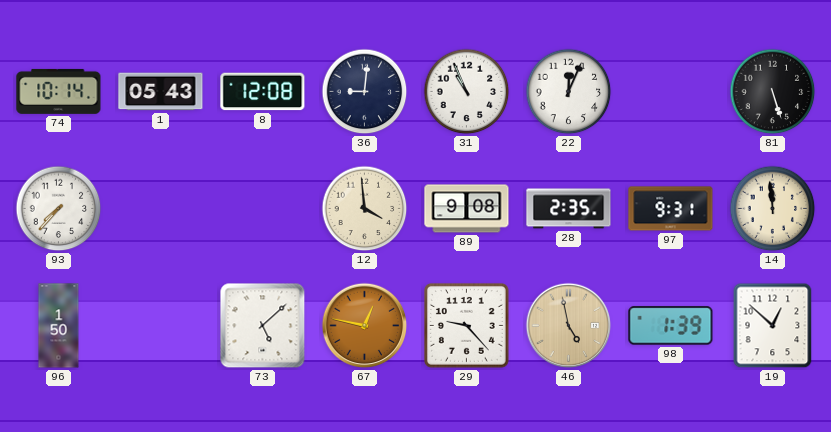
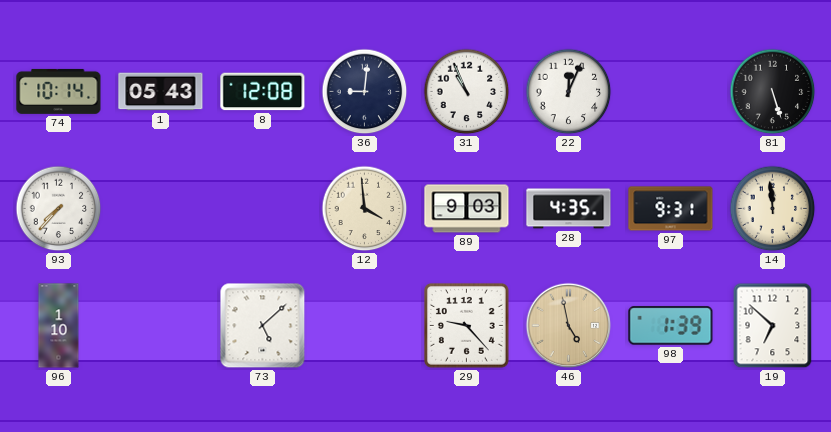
89: 9:08 -> 9:03
28: 2:35 -> 4:35
96: 1:50 -> 1:10
67: 12:47 -> none
19: 12:52 -> 6:52
